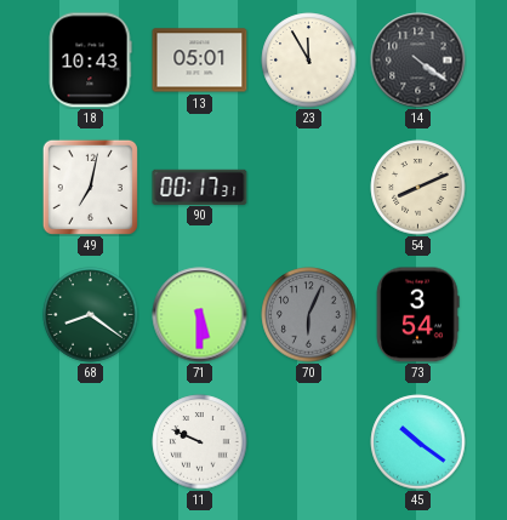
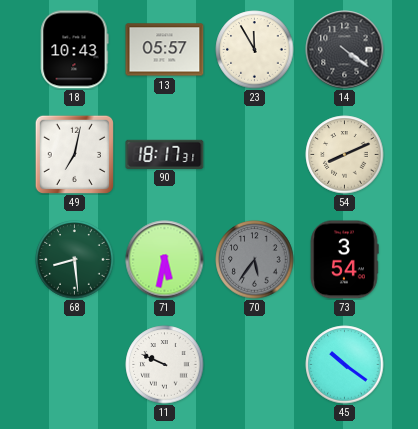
13: 05:01 -> 05:57
90: 00:17 -> 18:17
68: 8:21 -> 8:29
71: 5:30 -> 5:32
70: 6:04 -> 5:36
